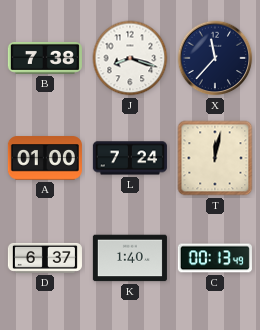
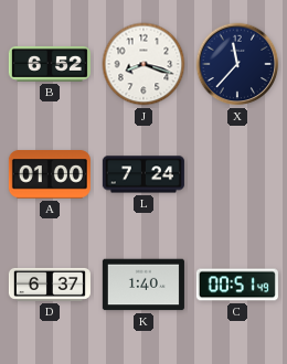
B: 7:38 -> 6:52
T: 12:02 -> none
C: 00:13 -> 00:51
